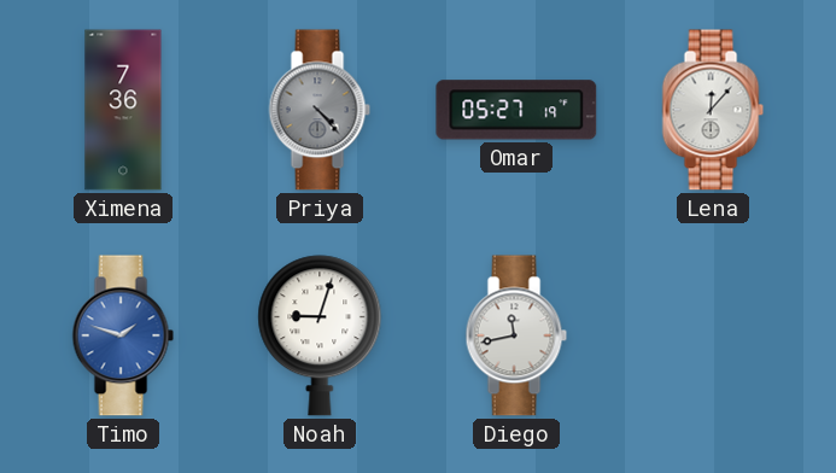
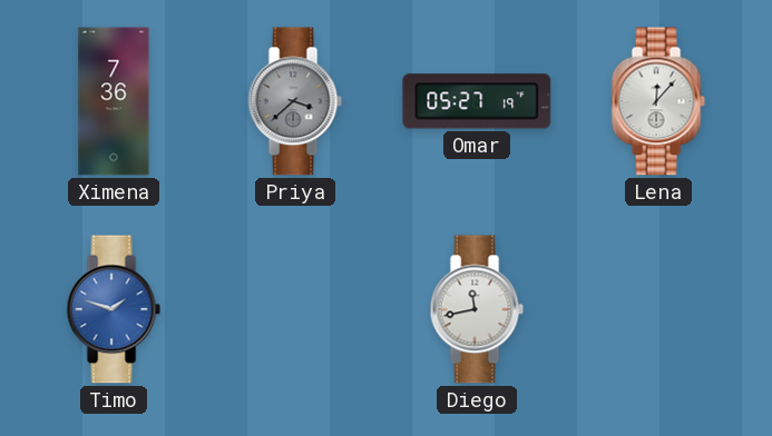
Priya: 4:23 -> 3:38
Noah: 9:03 -> none
